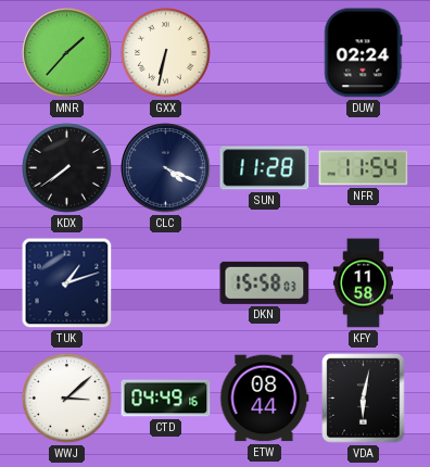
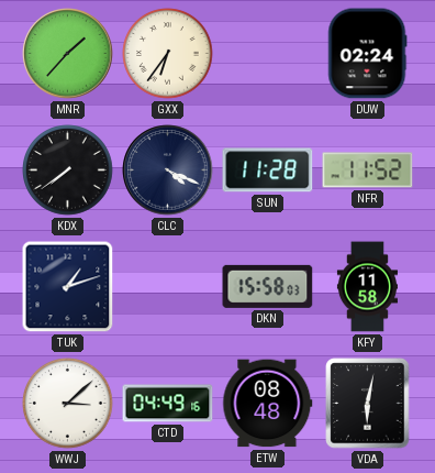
GXX: 6:32 -> 6:36
NFR: 11:54 -> 11:52
ETW: 08:44 -> 08:48
